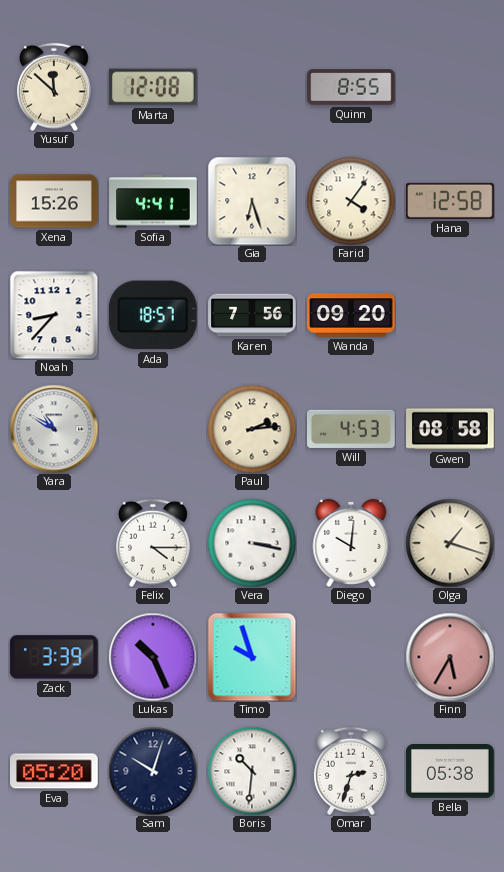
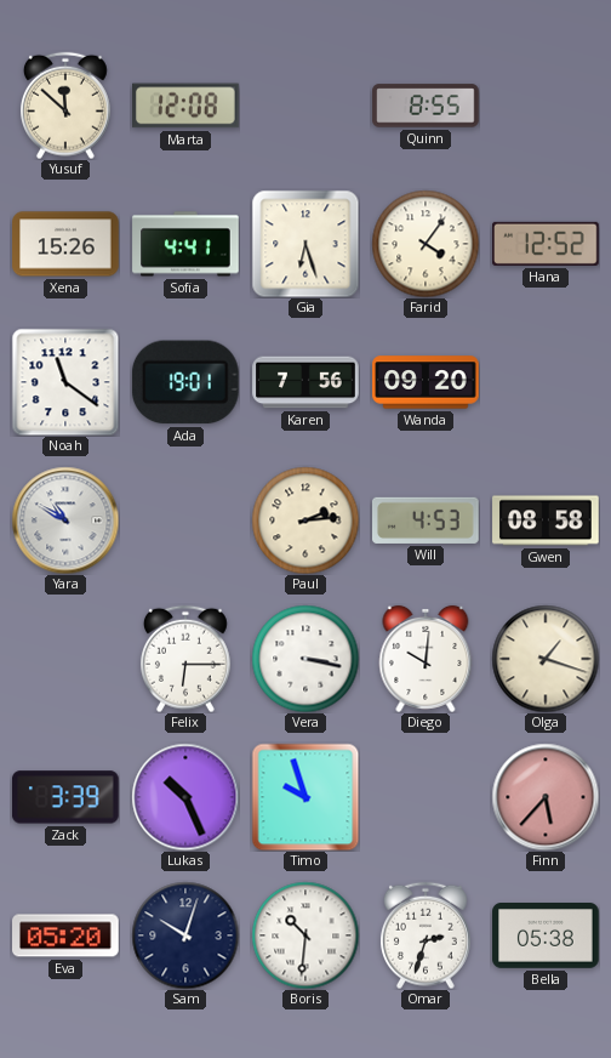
Hana: 12:58 -> 12:52
Noah: 8:37 -> 11:21
Ada: 18:57 -> 19:01
Felix: 4:15 -> 6:15
Finn: 5:35 -> 5:37
